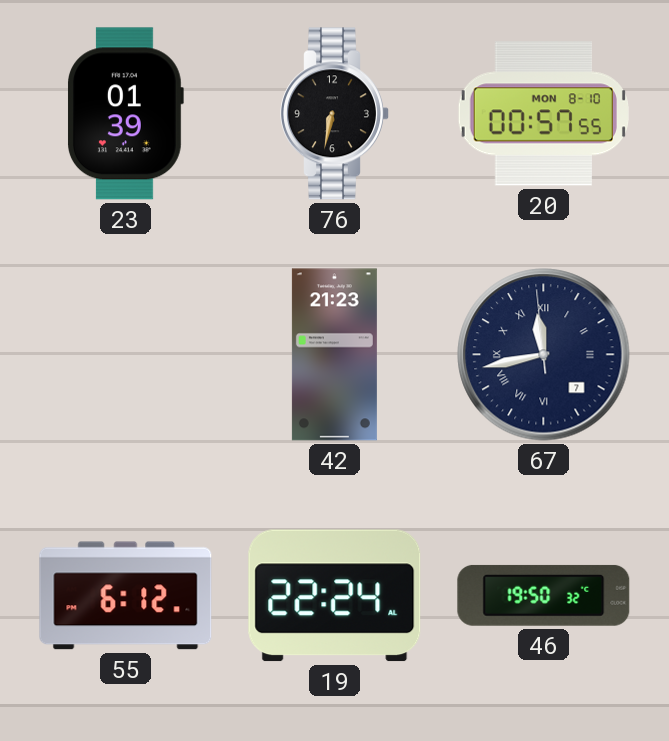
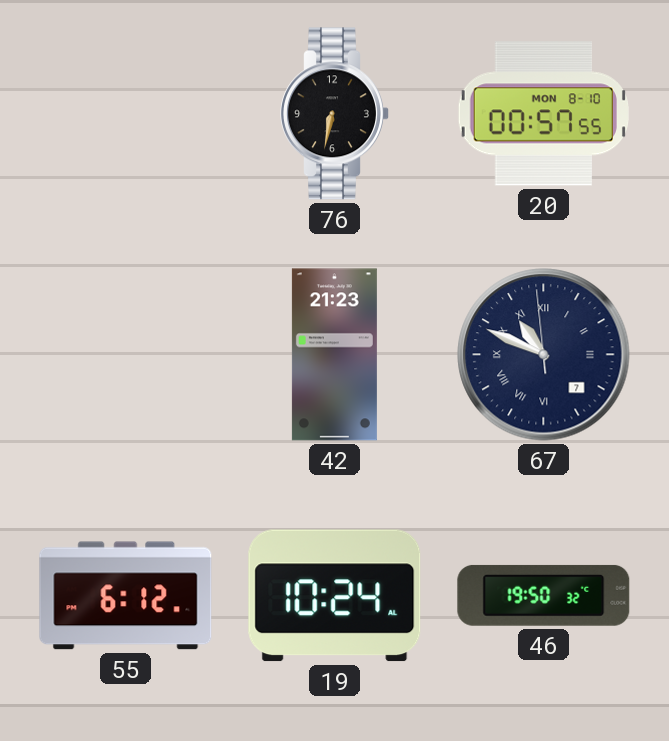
23: 01:39 -> none
67: 11:42 -> 10:48
19: 22:24 -> 10:24
